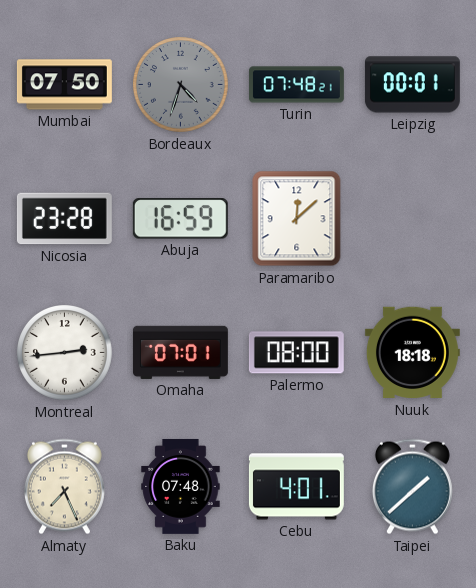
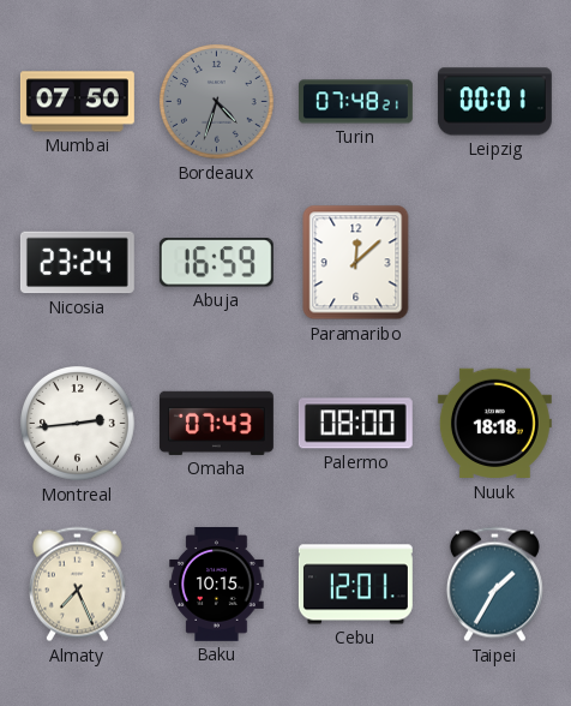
Nicosia: 23:28 -> 23:24
Omaha: 07:01 -> 07:43
Baku: 07:48 -> 10:15
Cebu: 4:01 -> 12:01
Taipei: 1:38 -> 1:35
